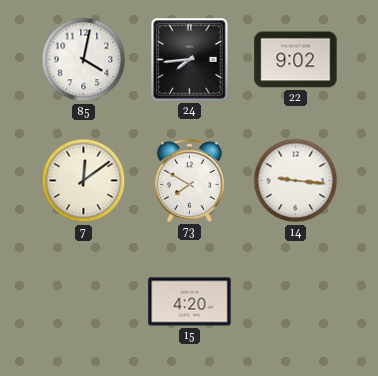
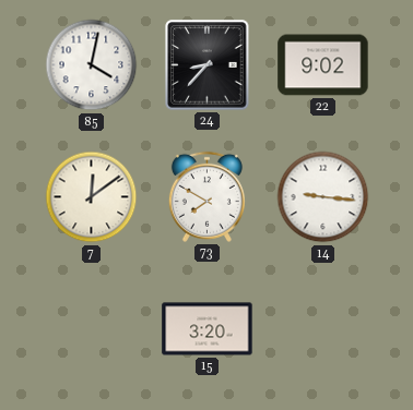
24: 7:44 -> 8:37
15: 4:20 -> 3:20
